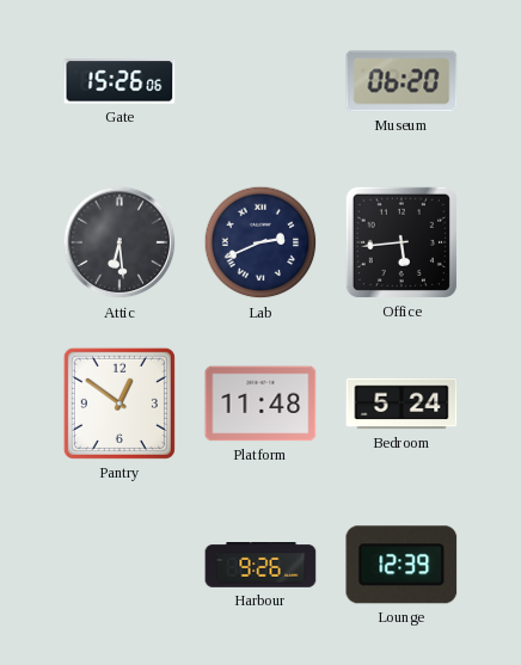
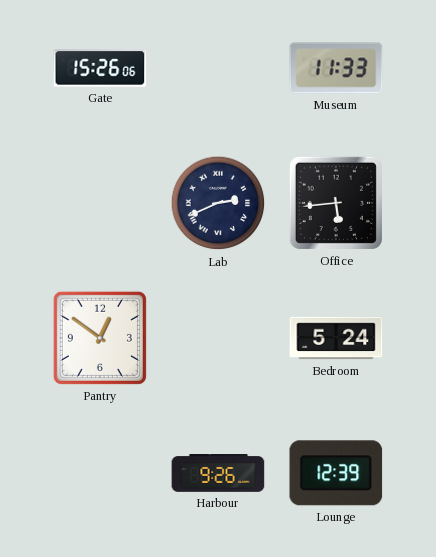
Museum: 06:20 -> 11:33
Attic: 6:29 -> none
Platform: 11:48 -> none
